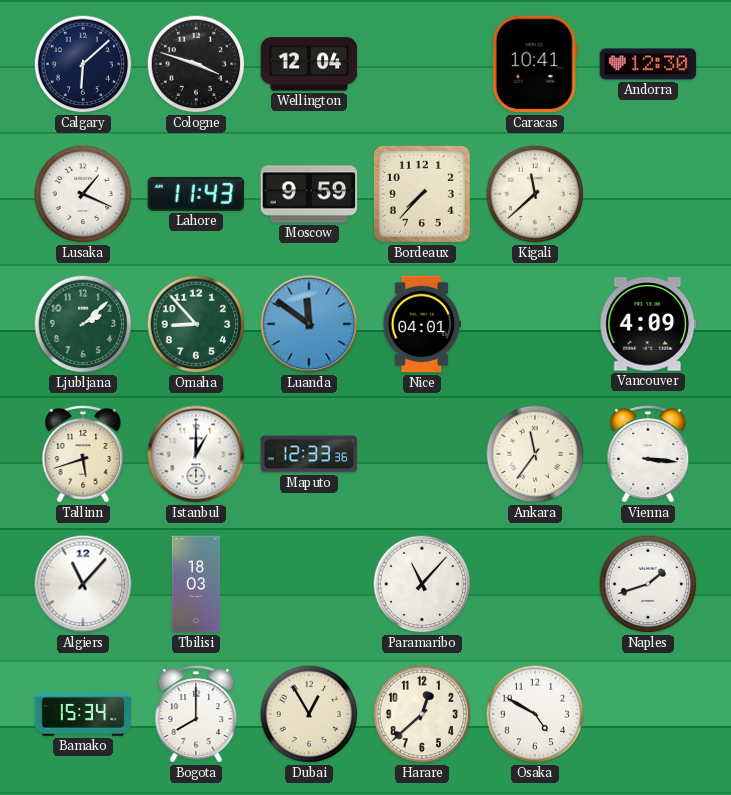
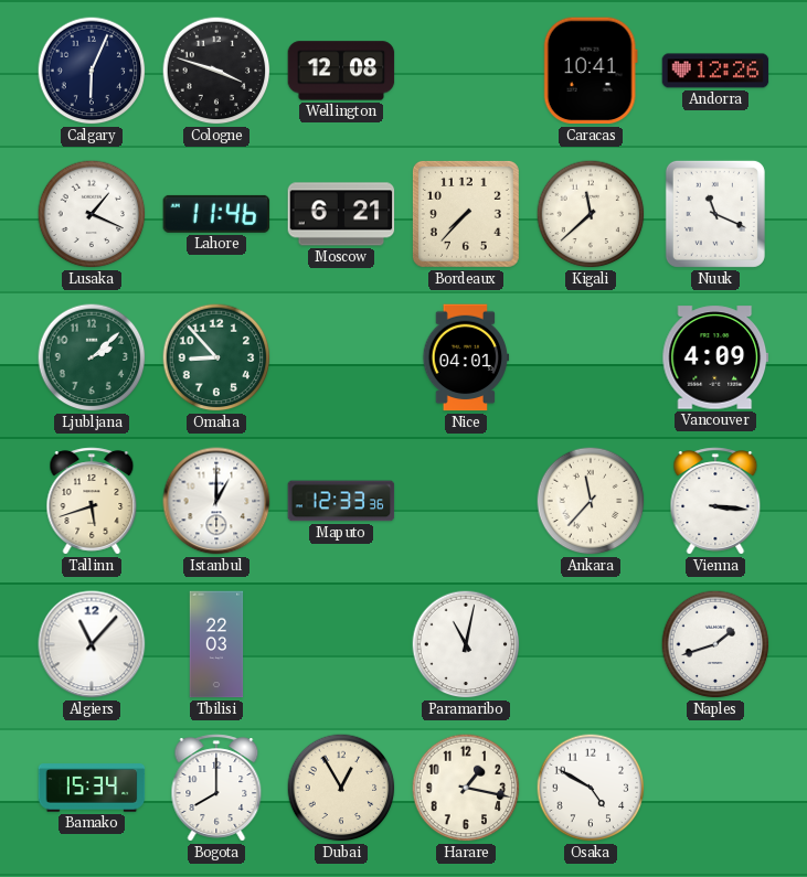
Calgary: 6:08 -> 6:04
Wellington: 12:04 -> 12:08
Andorra: 12:30 -> 12:26
Lahore: 11:43 -> 11:46
Moscow: 9:59 -> 6:21
Nuuk: none -> 11:19
Luanda: 11:51 -> none
Ankara: 11:36 -> 11:37
Tbilisi: 18:03 -> 22:03
Paramaribo: 11:07 -> 11:02
Harare: 12:38 -> 1:17
